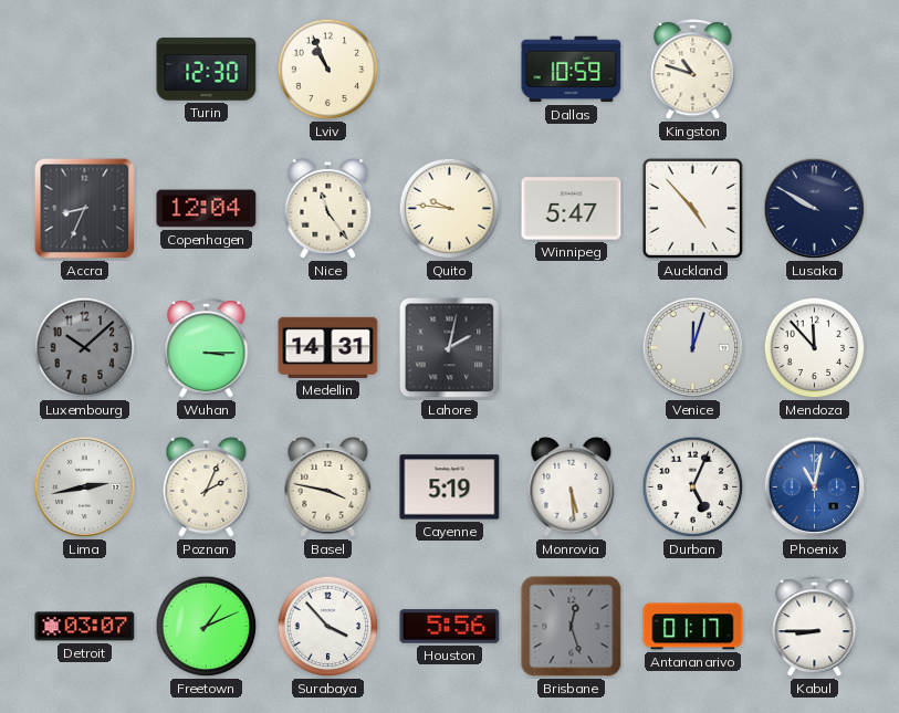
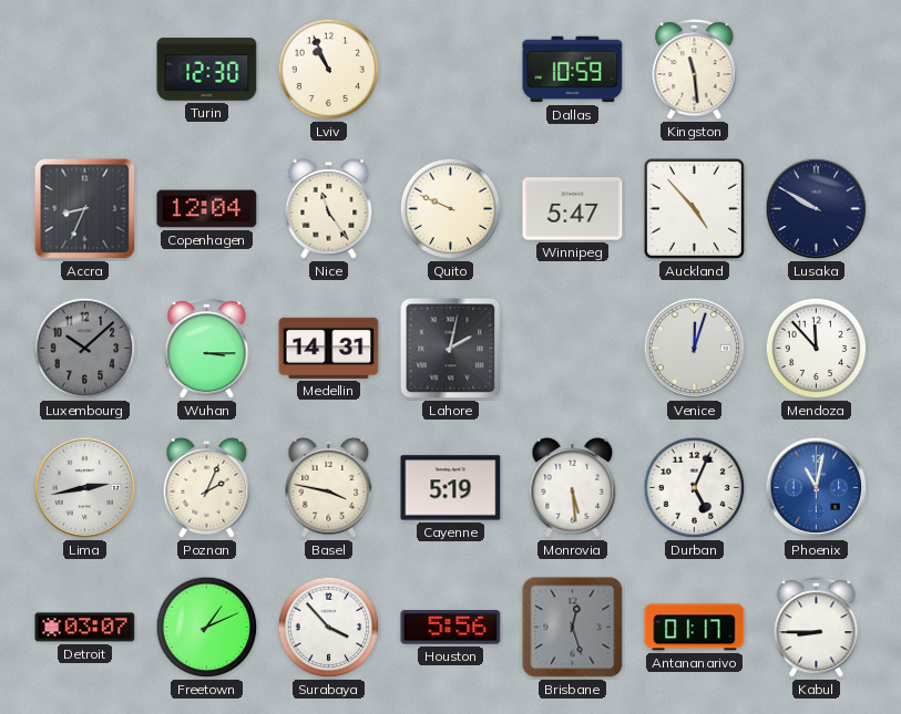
Kingston: 10:48 -> 11:29
Quito: 9:46 -> 9:49
